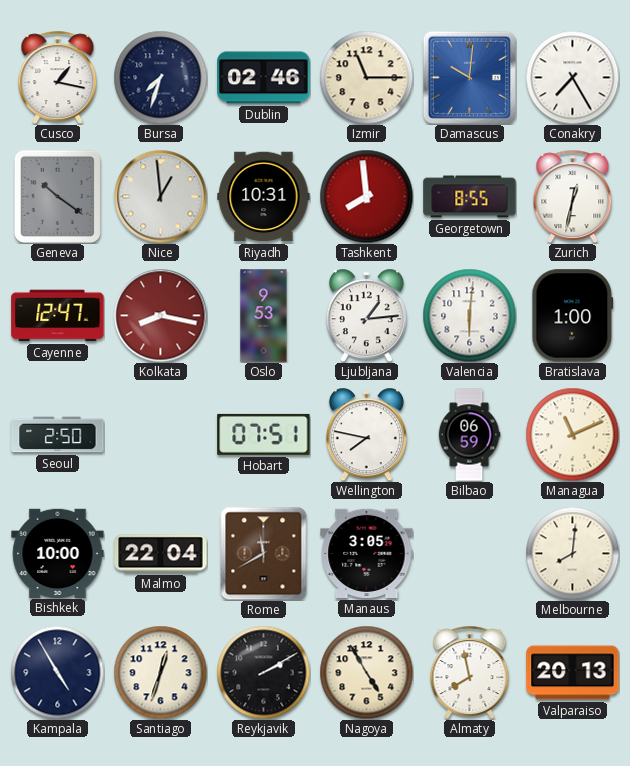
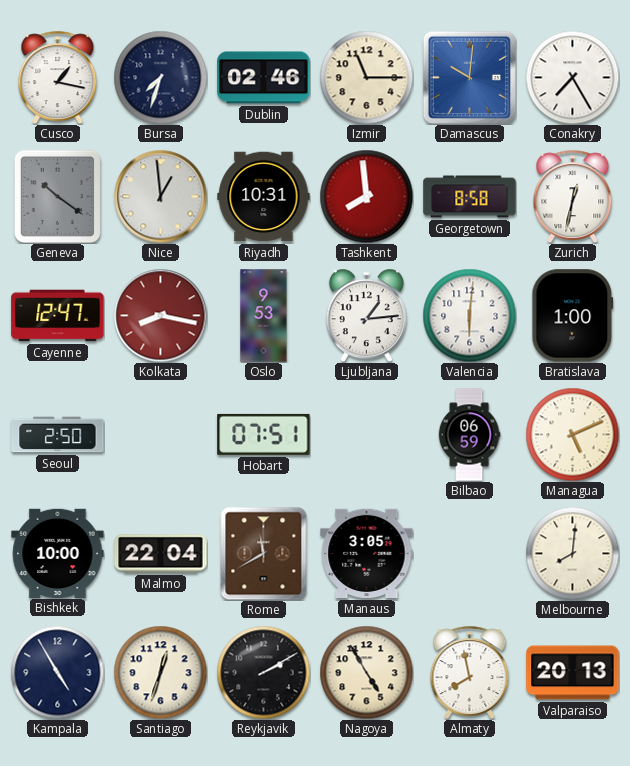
Georgetown: 8:55 -> 8:58
Wellington: 7:47 -> none
Managua: 11:11 -> 5:11
